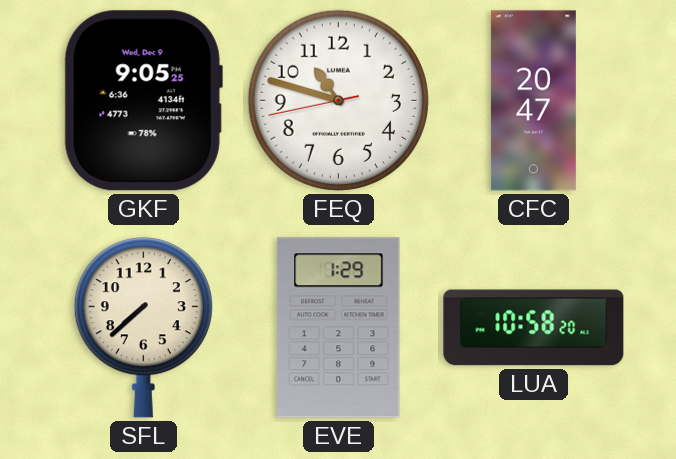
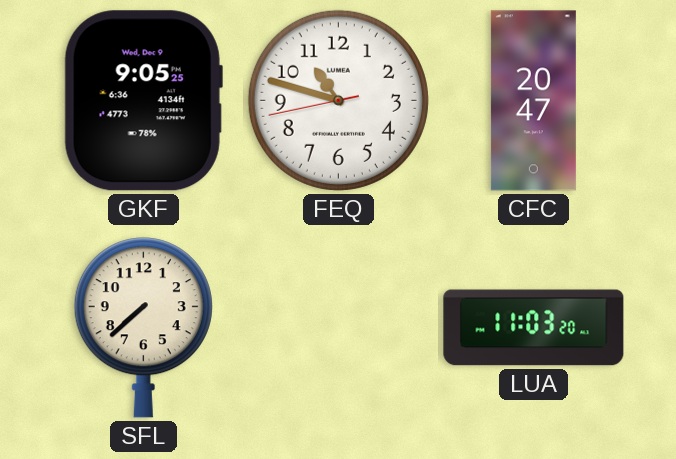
EVE: 1:29 -> none
LUA: 10:58 -> 11:03
